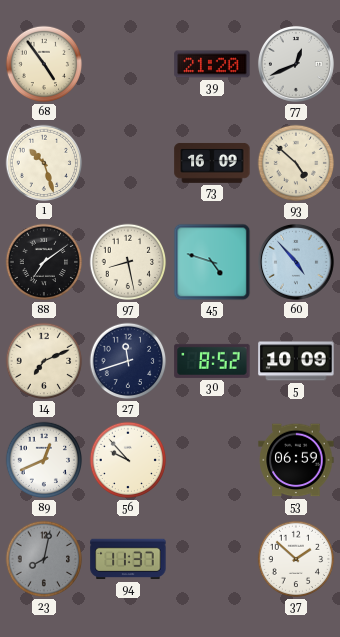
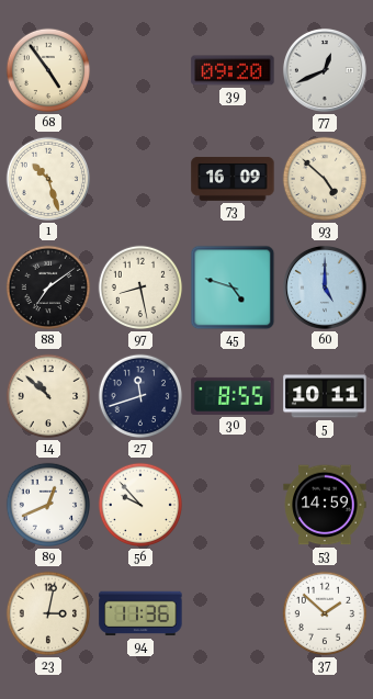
39: 21:20 -> 09:20
60: 4:53 -> 5:00
14: 7:11 -> 10:52
30: 8:52 -> 8:55
5: 10:09 -> 10:11
53: 06:59 -> 14:59
23: 8:02 -> 3:02
23 dial: grey -> cream
94: 11:37 -> 11:36
